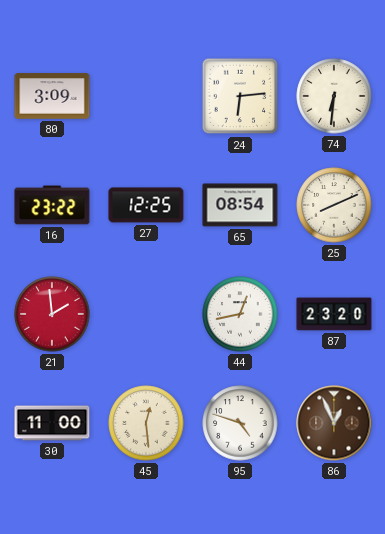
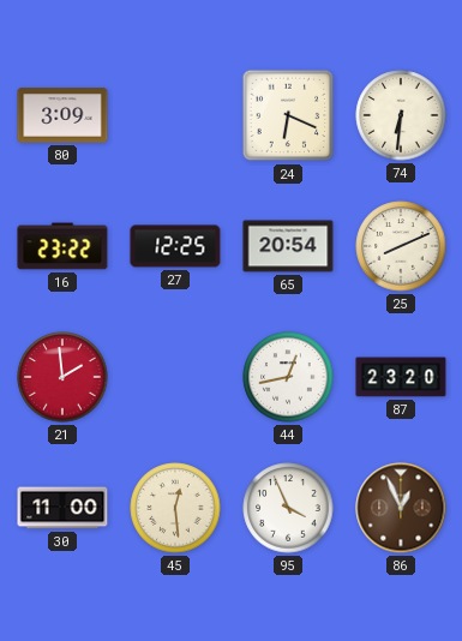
24: 6:14 -> 6:19
65: 08:54 -> 20:54
95: 4:48 -> 3:56
